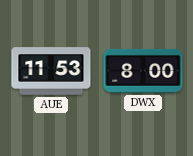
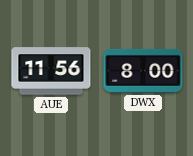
AUE: 11:53 -> 11:56
